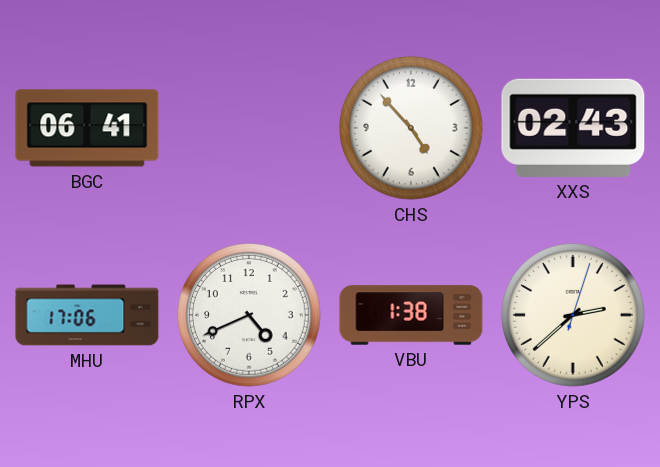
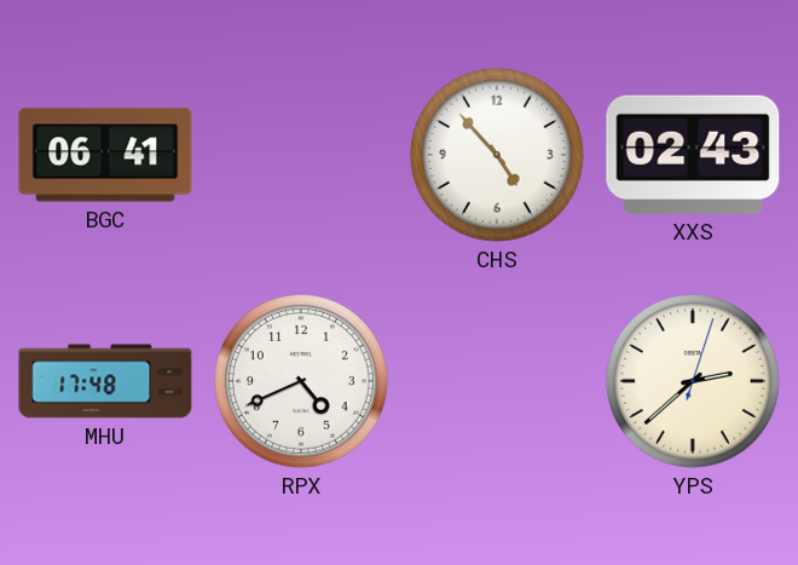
MHU: 17:06 -> 17:48
VBU: 1:38 -> none
